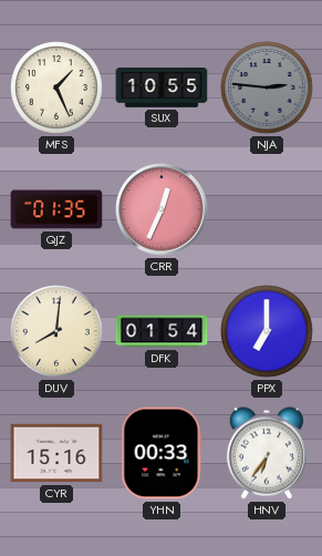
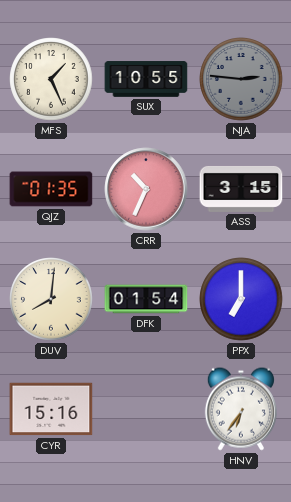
CRR: 12:34 -> 10:34
ASS: none -> 3:15
YHN: 00:33 -> none
